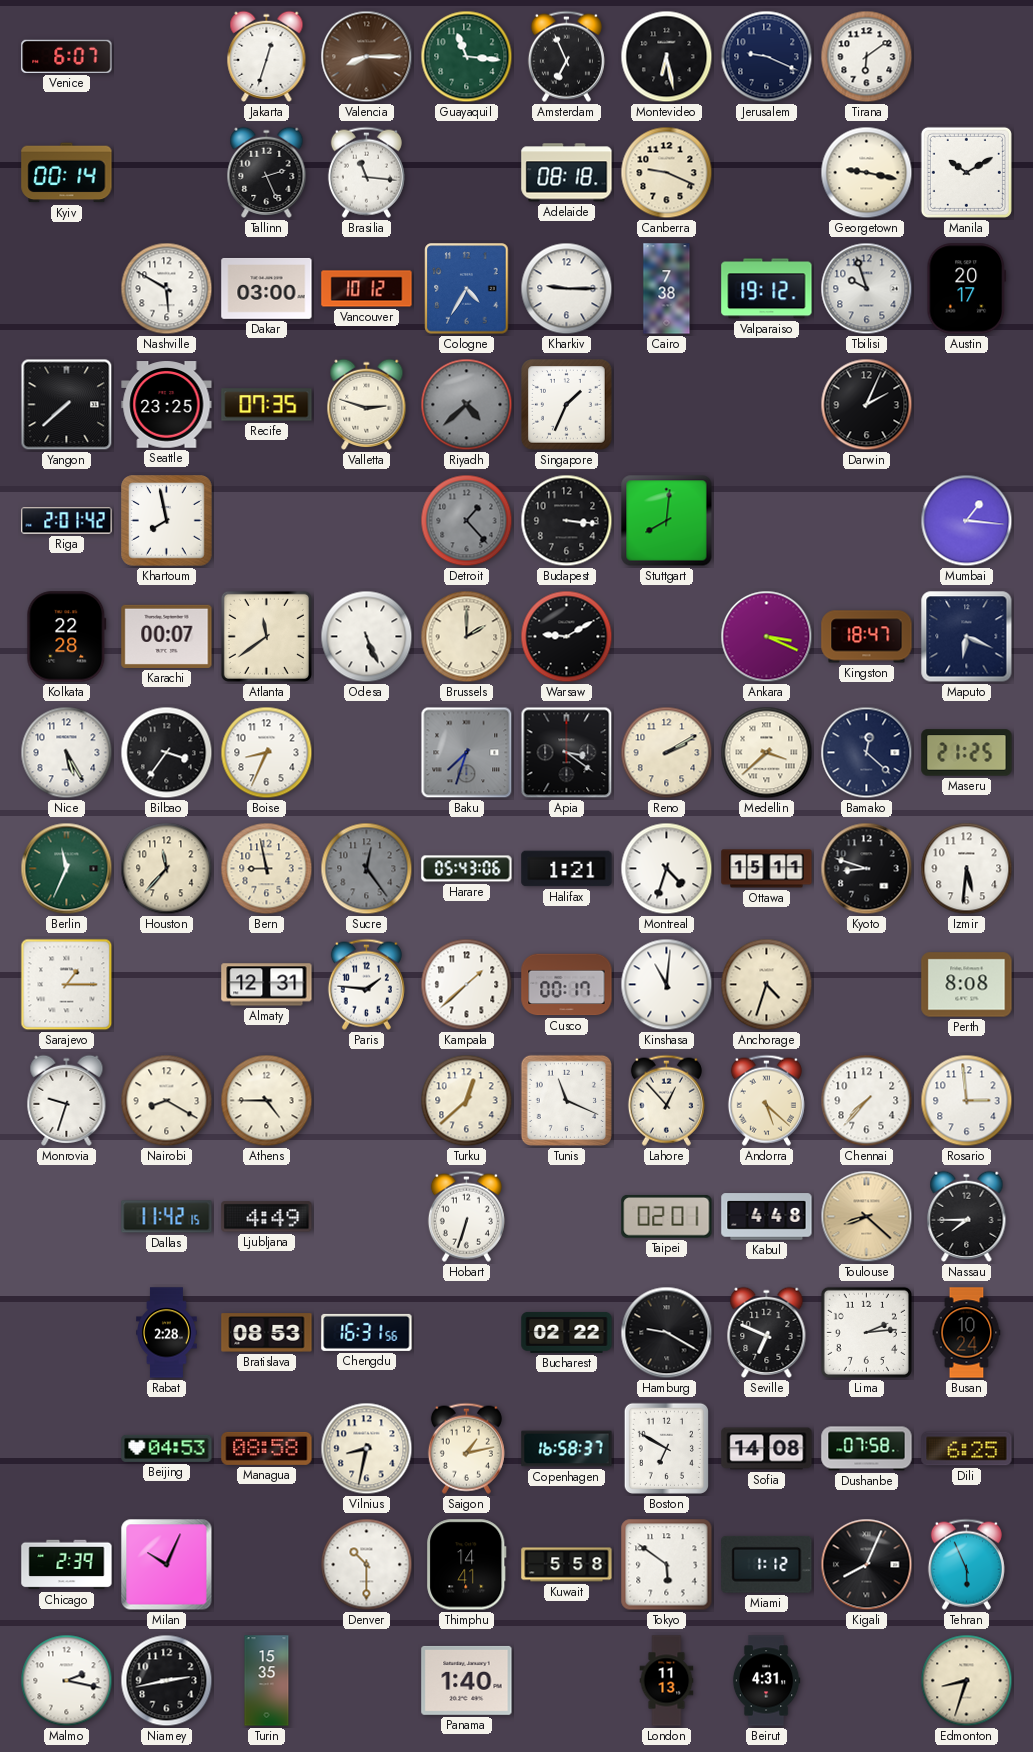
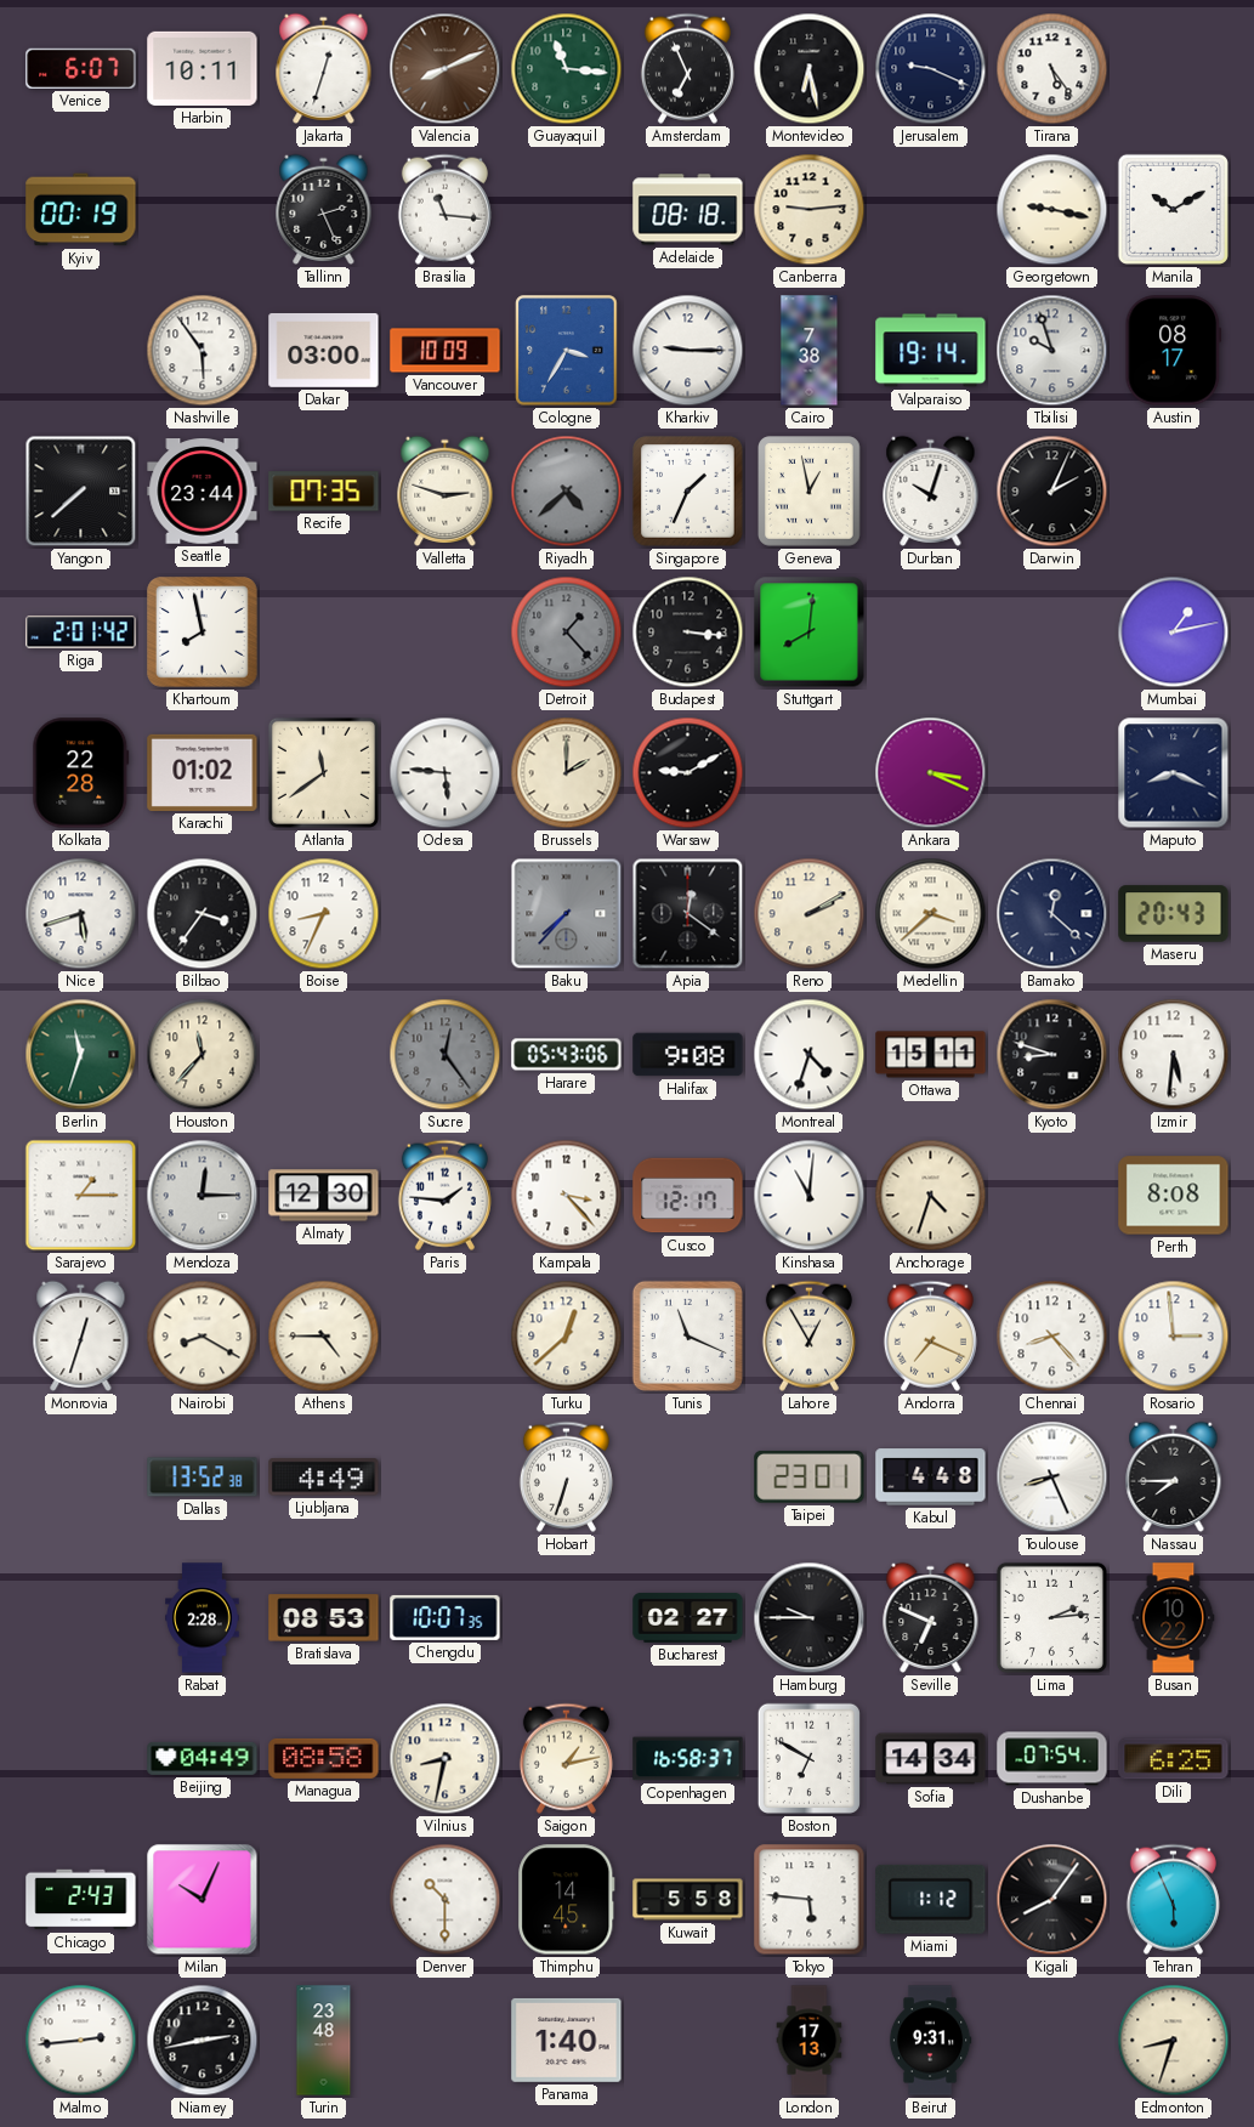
Harbin: none -> 10:11
Valencia: 8:15 -> 8:11
Tirana: 6:09 -> 5:24
Kyiv: 00:14 -> 00:19
Canberra: 9:19 -> 9:14
Nashville: 5:50 -> 5:54
Vancouver: 10:12 -> 10:09
Cologne: 4:35 -> 3:35
Valparaiso: 19:12 -> 19:14
Austin: 20:17 -> 08:17
Seattle: 23:25 -> 23:44
Geneva: none -> 12:58
Durban: none -> 10:03
Mumbai: 1:16 -> 1:13
Karachi: 00:07 -> 01:02
Odesa: 5:26 -> 5:46
Kingston: 18:47 -> none
Maputo: 6:19 -> 8:19
Nice: 5:25 -> 5:42
Baku: 7:33 -> 7:37
Apia: 3:21 -> 12:21
Maseru: 21:25 -> 20:43
Berlin: 11:34 -> 11:33
Bern: 8:58 -> none
Halifax: 1:21 -> 9:08
Mendoza: none -> 12:15
Almaty: 12:31 -> 12:30
Kampala: 1:38 -> 3:23
Cusco: 00:17 -> 12:17
Monrovia: 9:33 -> 12:33
Lahore: 12:53 -> 12:55
Andorra: 5:22 -> 7:19
Chennai: 7:37 -> 8:23
Dallas: 11:42 -> 13:52
Taipei: 02:01 -> 23:01
Toulouse: 8:22 -> 8:26
Toulouse dial: champagne -> white
Chengdu: 16:31 -> 10:07
Bucharest: 02:22 -> 02:27
Hamburg: 9:20 -> 9:45
Busan: 10:24 -> 10:22
Beijing: 04:53 -> 04:49
Sofia: 14:08 -> 14:34
Dushanbe: 07:58 -> 07:54
Chicago: 2:39 -> 2:43
Thimphu: 14:41 -> 14:45
Tokyo: 5:51 -> 5:46
Kigali: 8:04 -> 8:06
Malmo: 2:17 -> 2:44
Turin: 15:35 -> 23:48
London: 11:13 -> 17:13
Beirut: 4:31 -> 9:31
